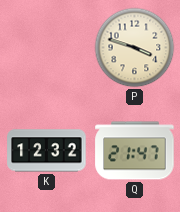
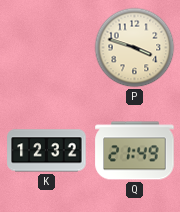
Q: 21:47 -> 21:49
